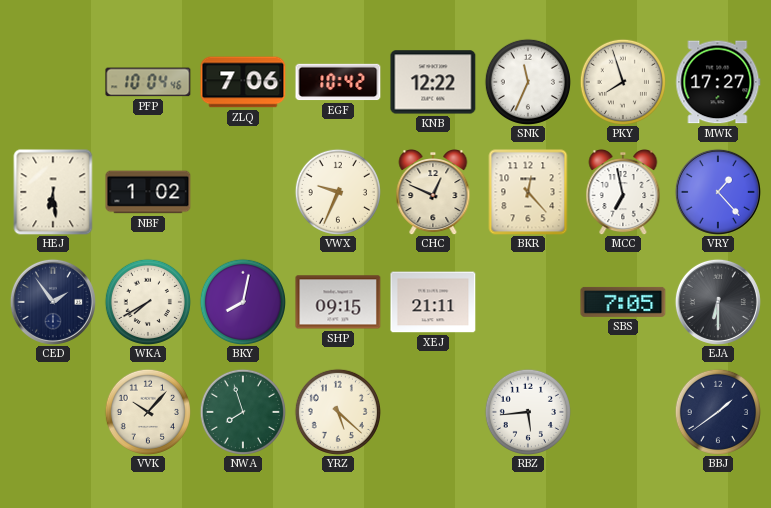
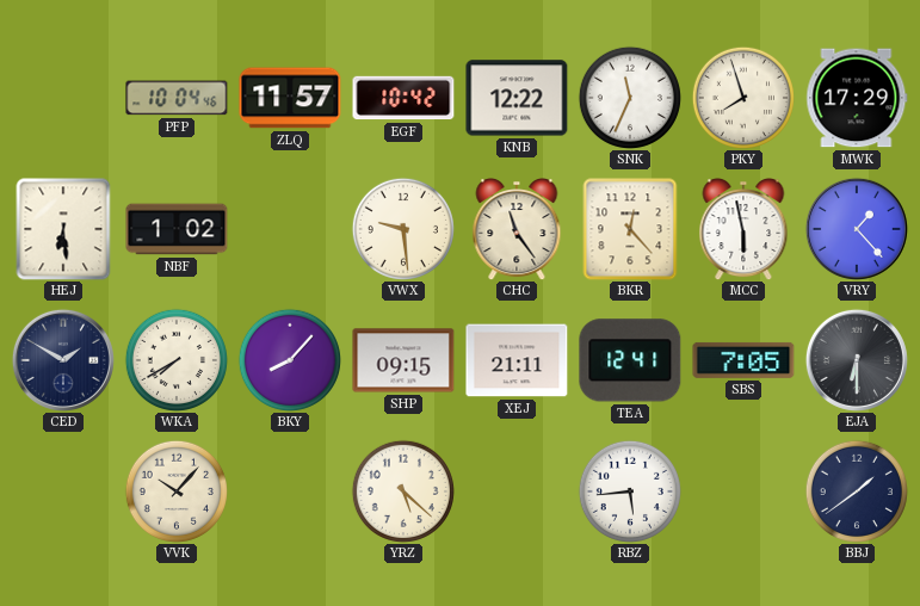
ZLQ: 7:06 -> 11:57
MWK: 17:27 -> 17:29
VWX: 9:34 -> 9:29
CHC: 12:49 -> 11:24
MCC: 6:58 -> 5:58
CED: 1:54 -> 1:50
BKY: 8:02 -> 8:07
TEA: none -> 12:41
NWA: 7:57 -> none
